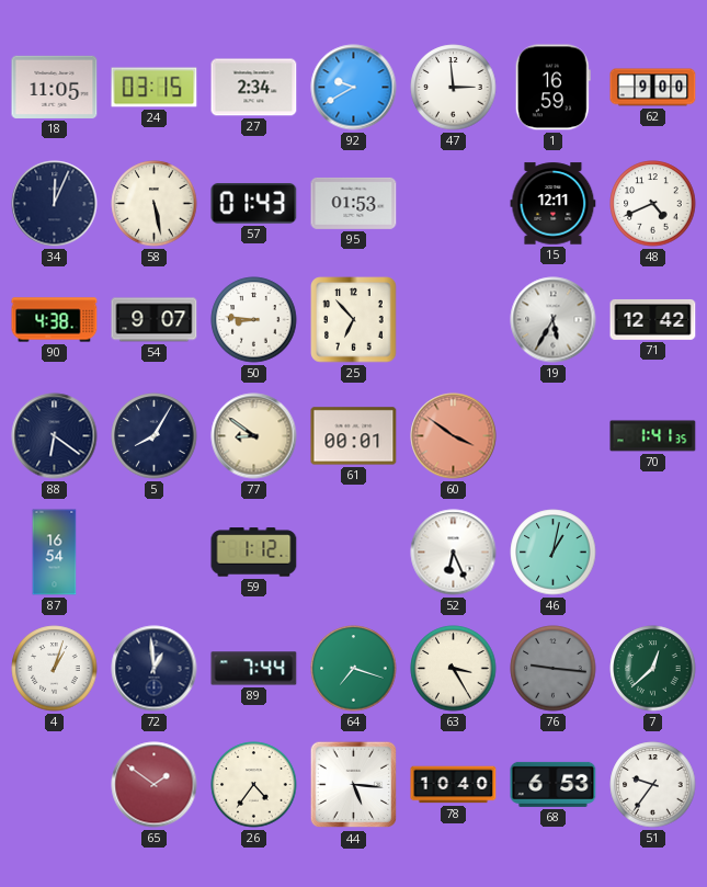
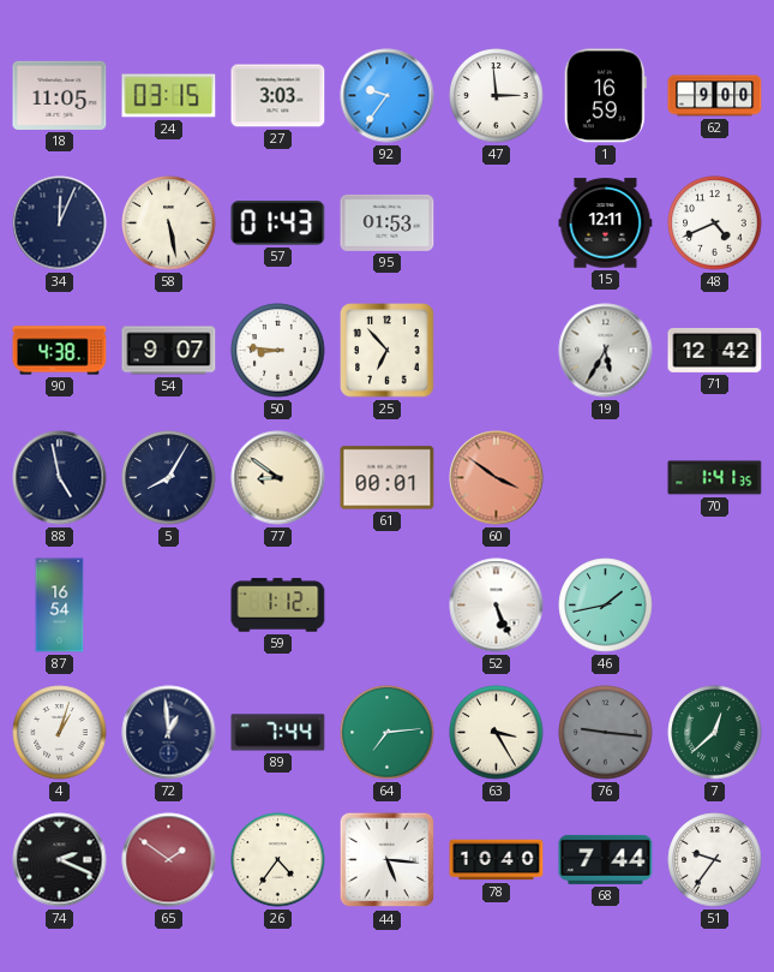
27: 2:34 -> 3:03
92: 9:40 -> 9:36
88: 6:21 -> 4:58
52: 6:26 -> 5:26
46: 1:02 -> 1:43
64: 7:18 -> 7:14
74: none -> 2:19
68: 6:53 -> 7:44
